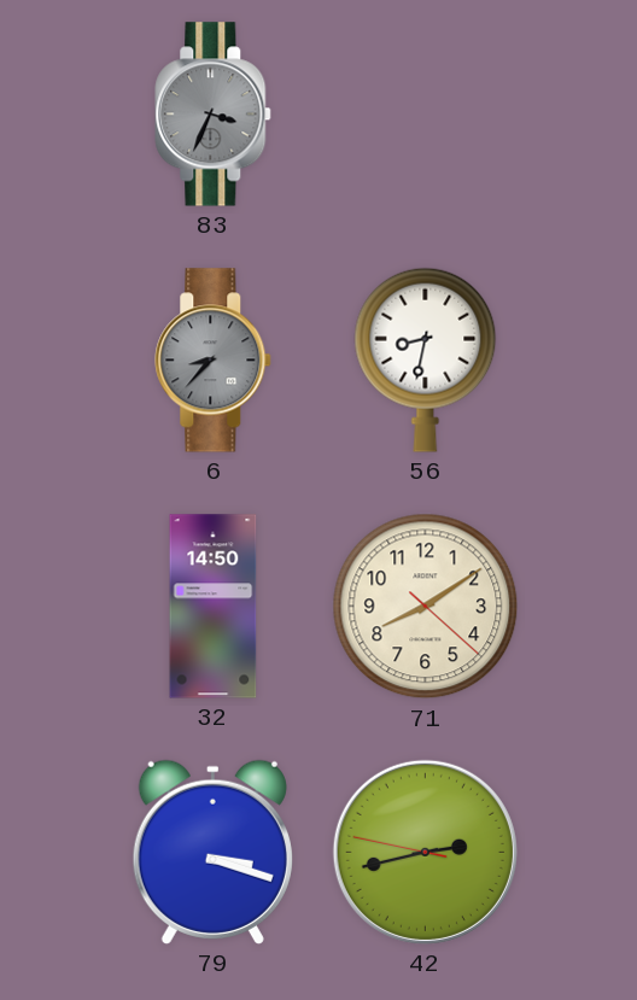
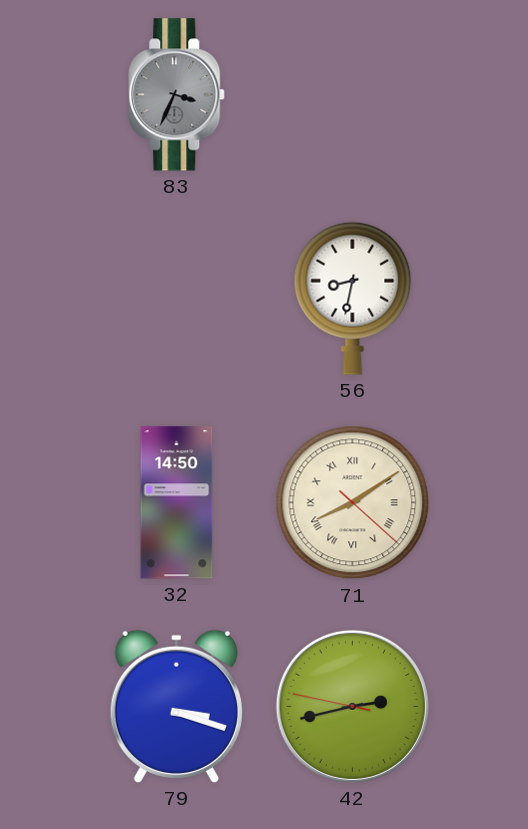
6: 8:37 -> none
71 numerals: Arabic -> Roman
